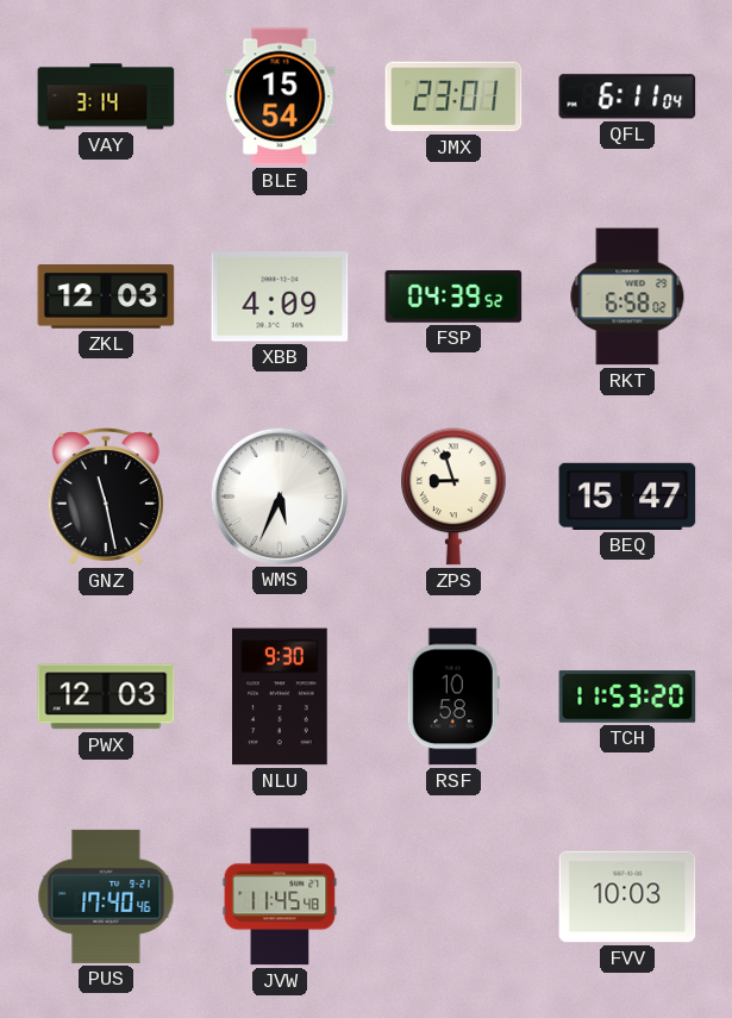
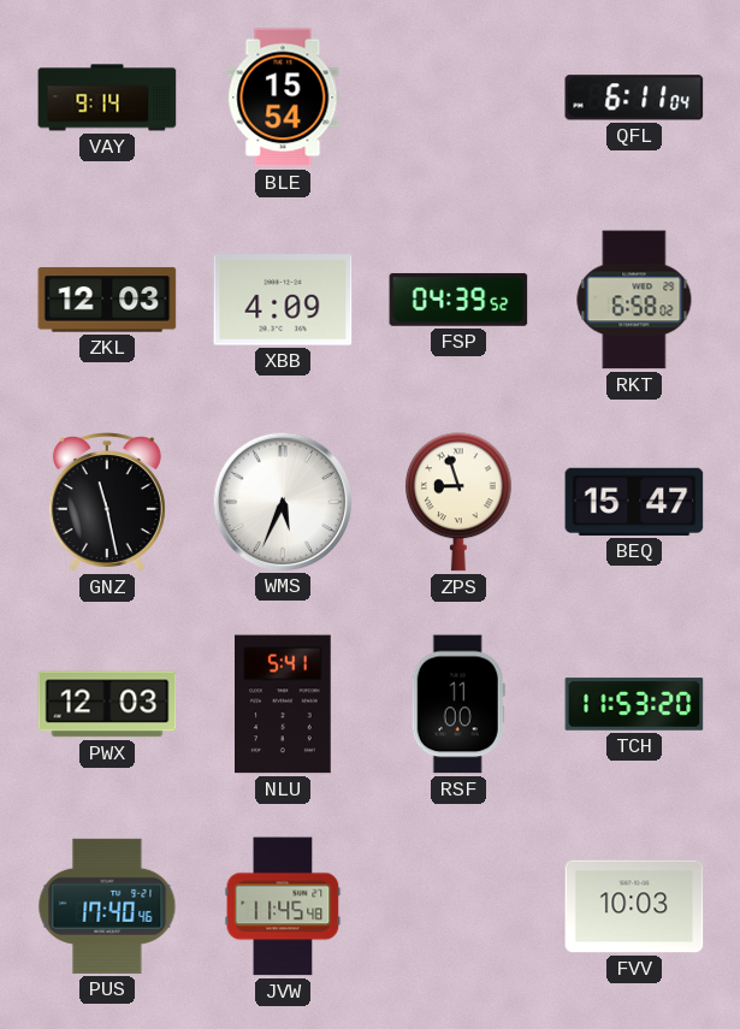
VAY: 3:14 -> 9:14
JMX: 23:01 -> none
NLU: 9:30 -> 5:41
RSF: 10:58 -> 11:00
